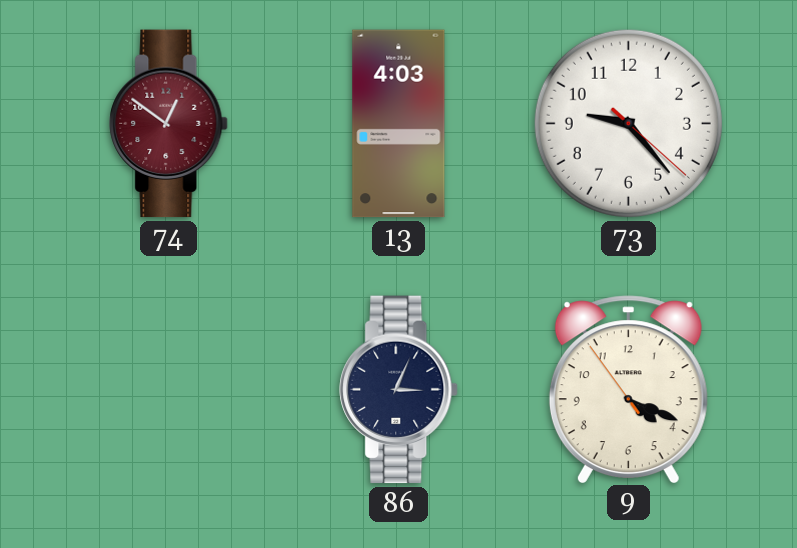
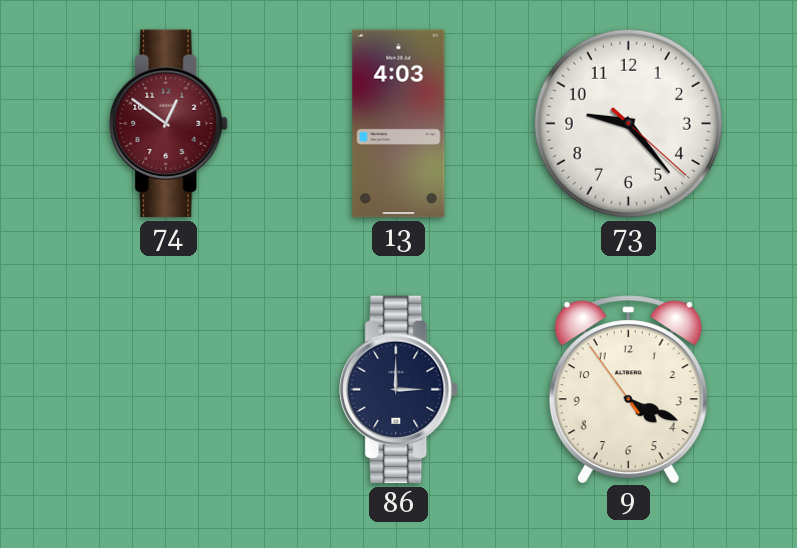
86: 3:04 -> 3:00
